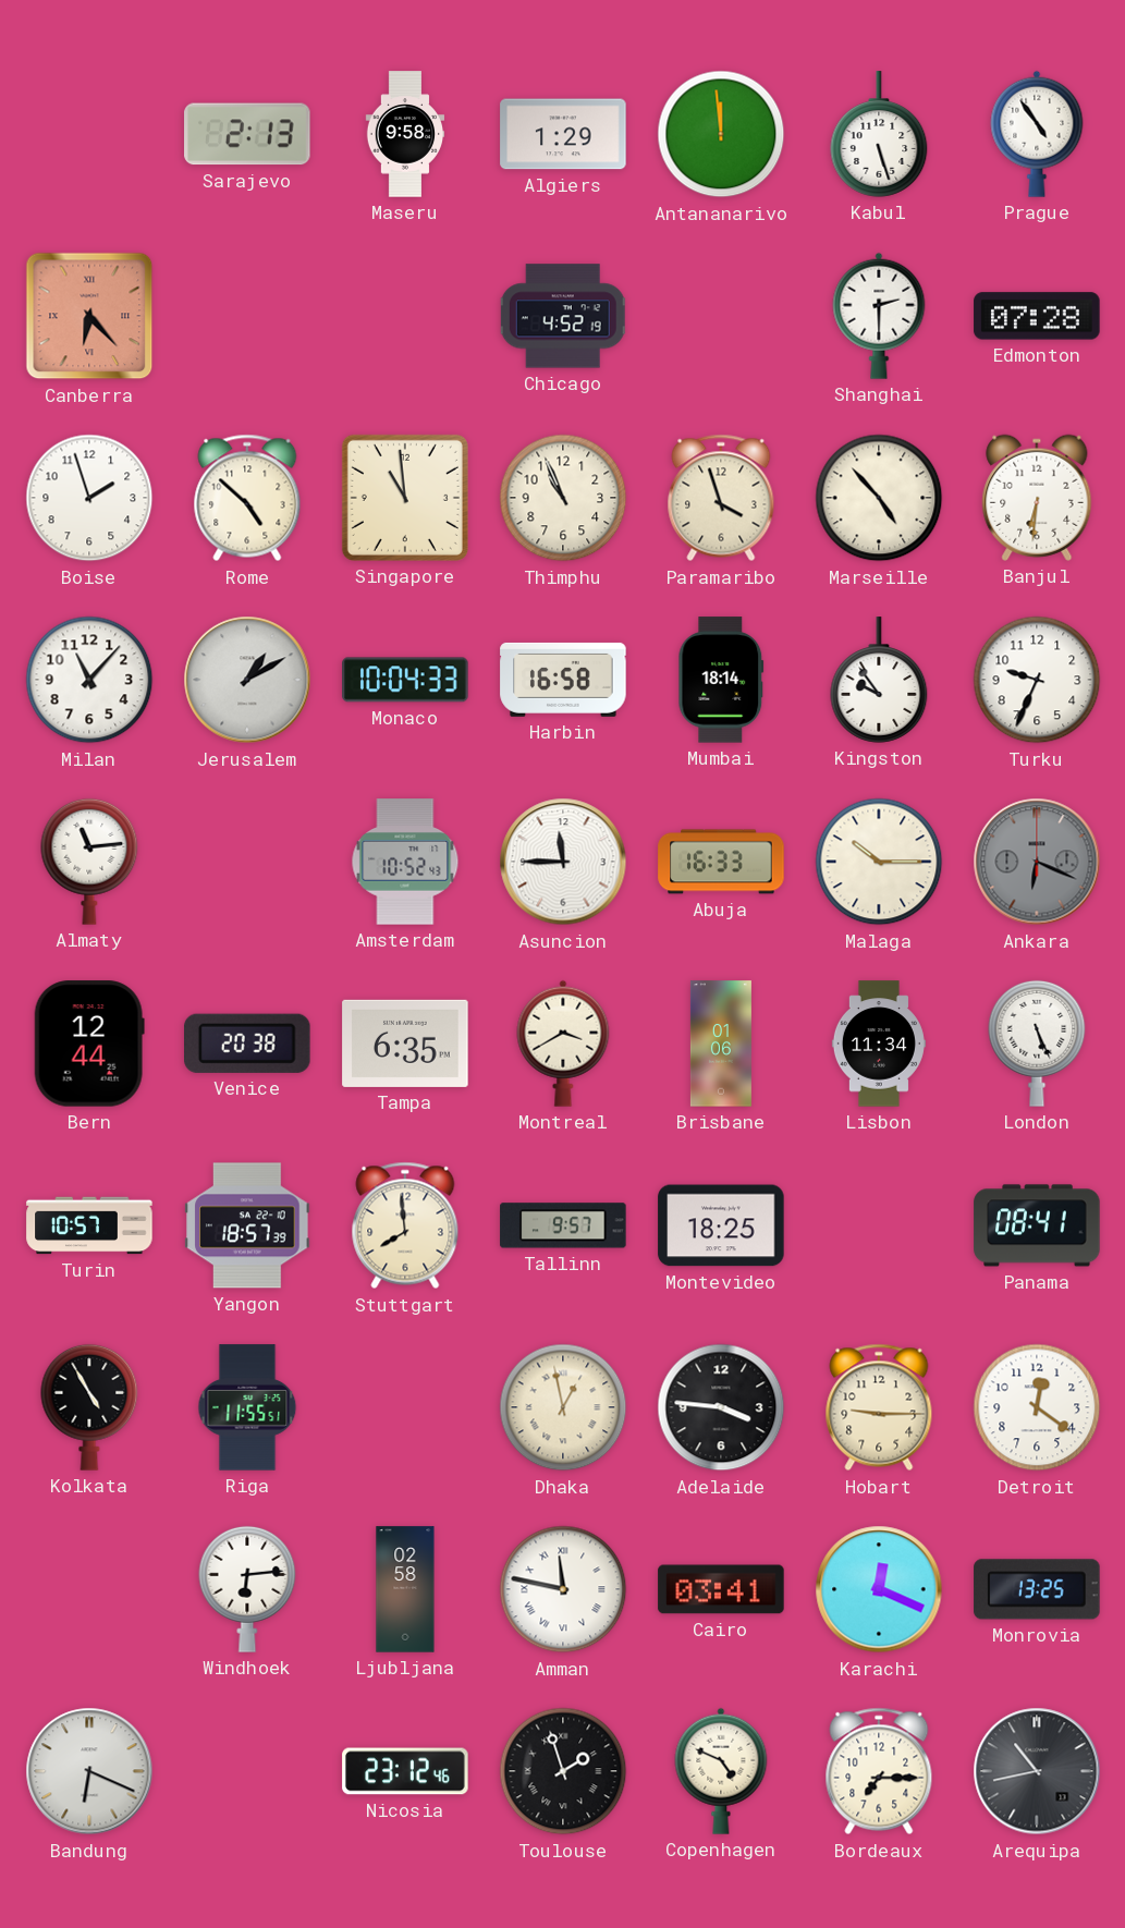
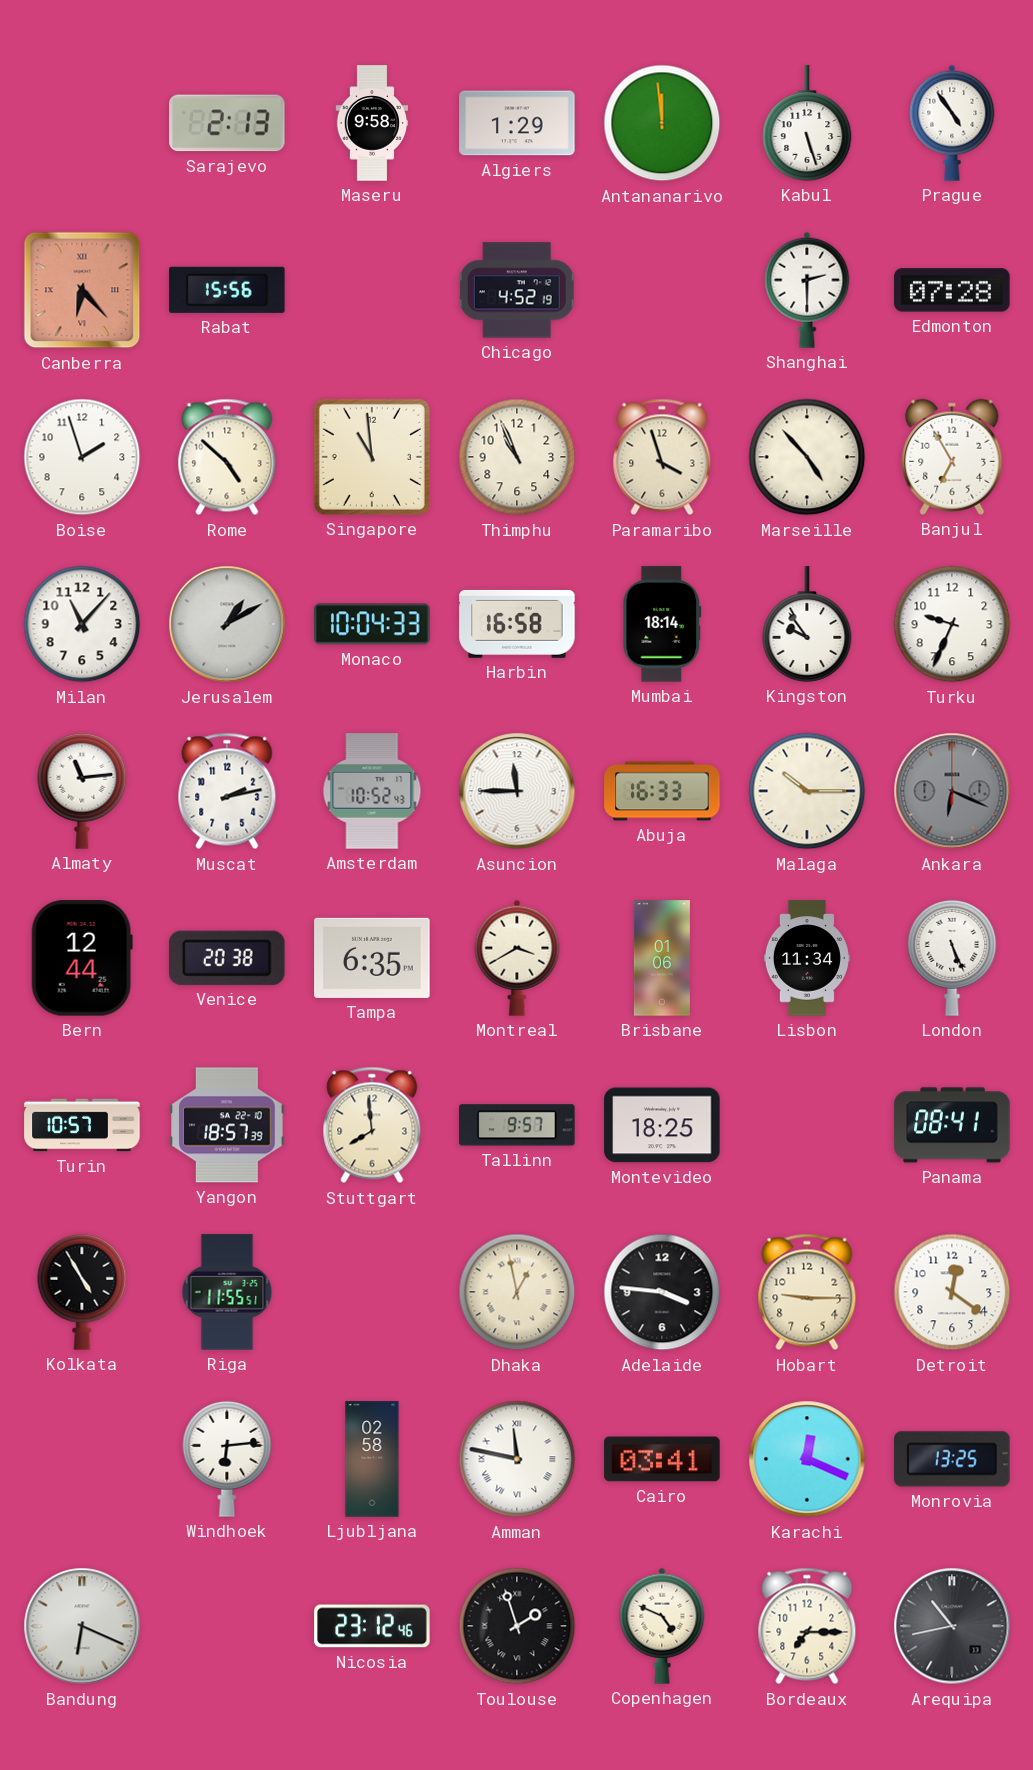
Rabat: none -> 15:56
Banjul: 6:31 -> 6:55
Muscat: none -> 2:13
